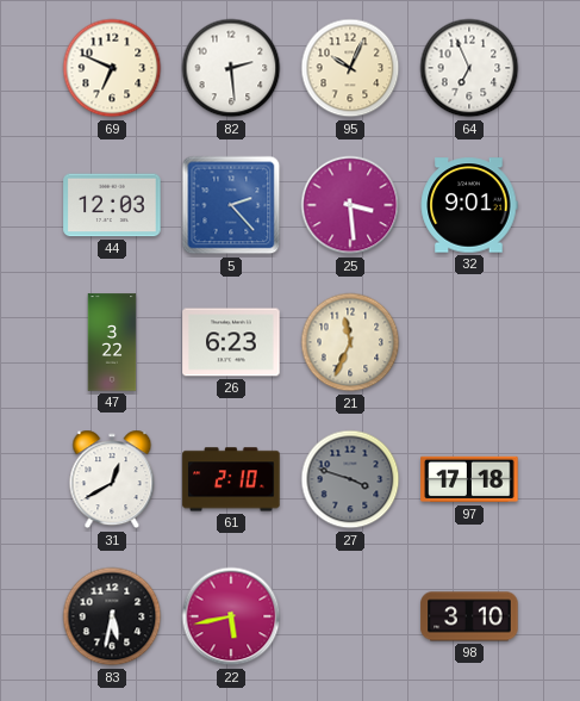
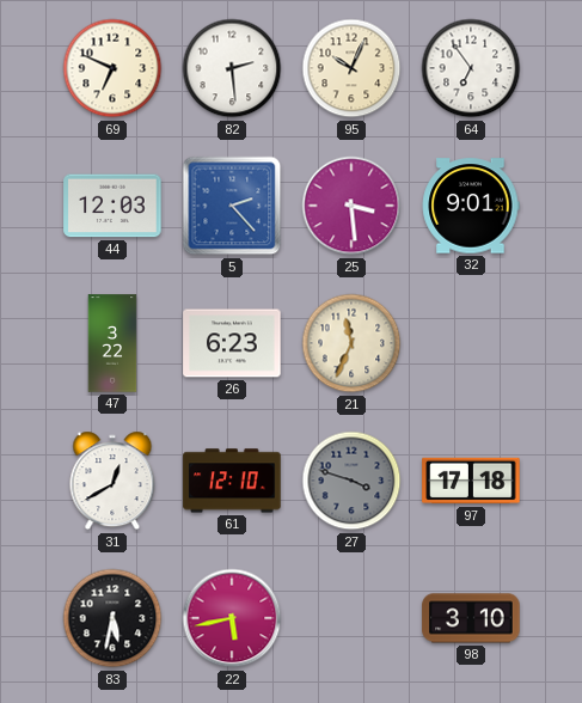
64: 6:56 -> 6:54
61: 2:10 -> 12:10
